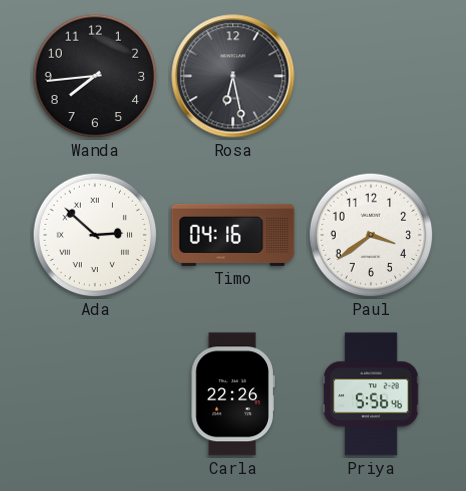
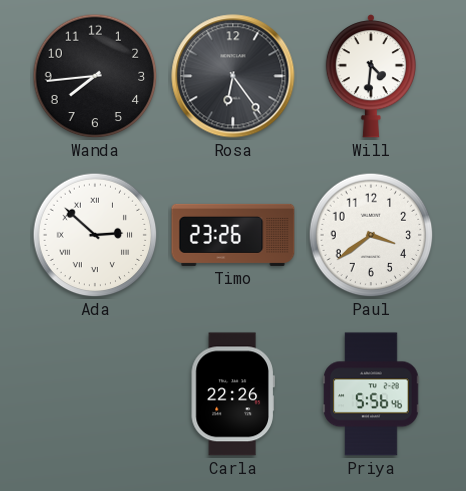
Rosa: 6:28 -> 6:24
Will: none -> 4:31
Timo: 04:16 -> 23:26
